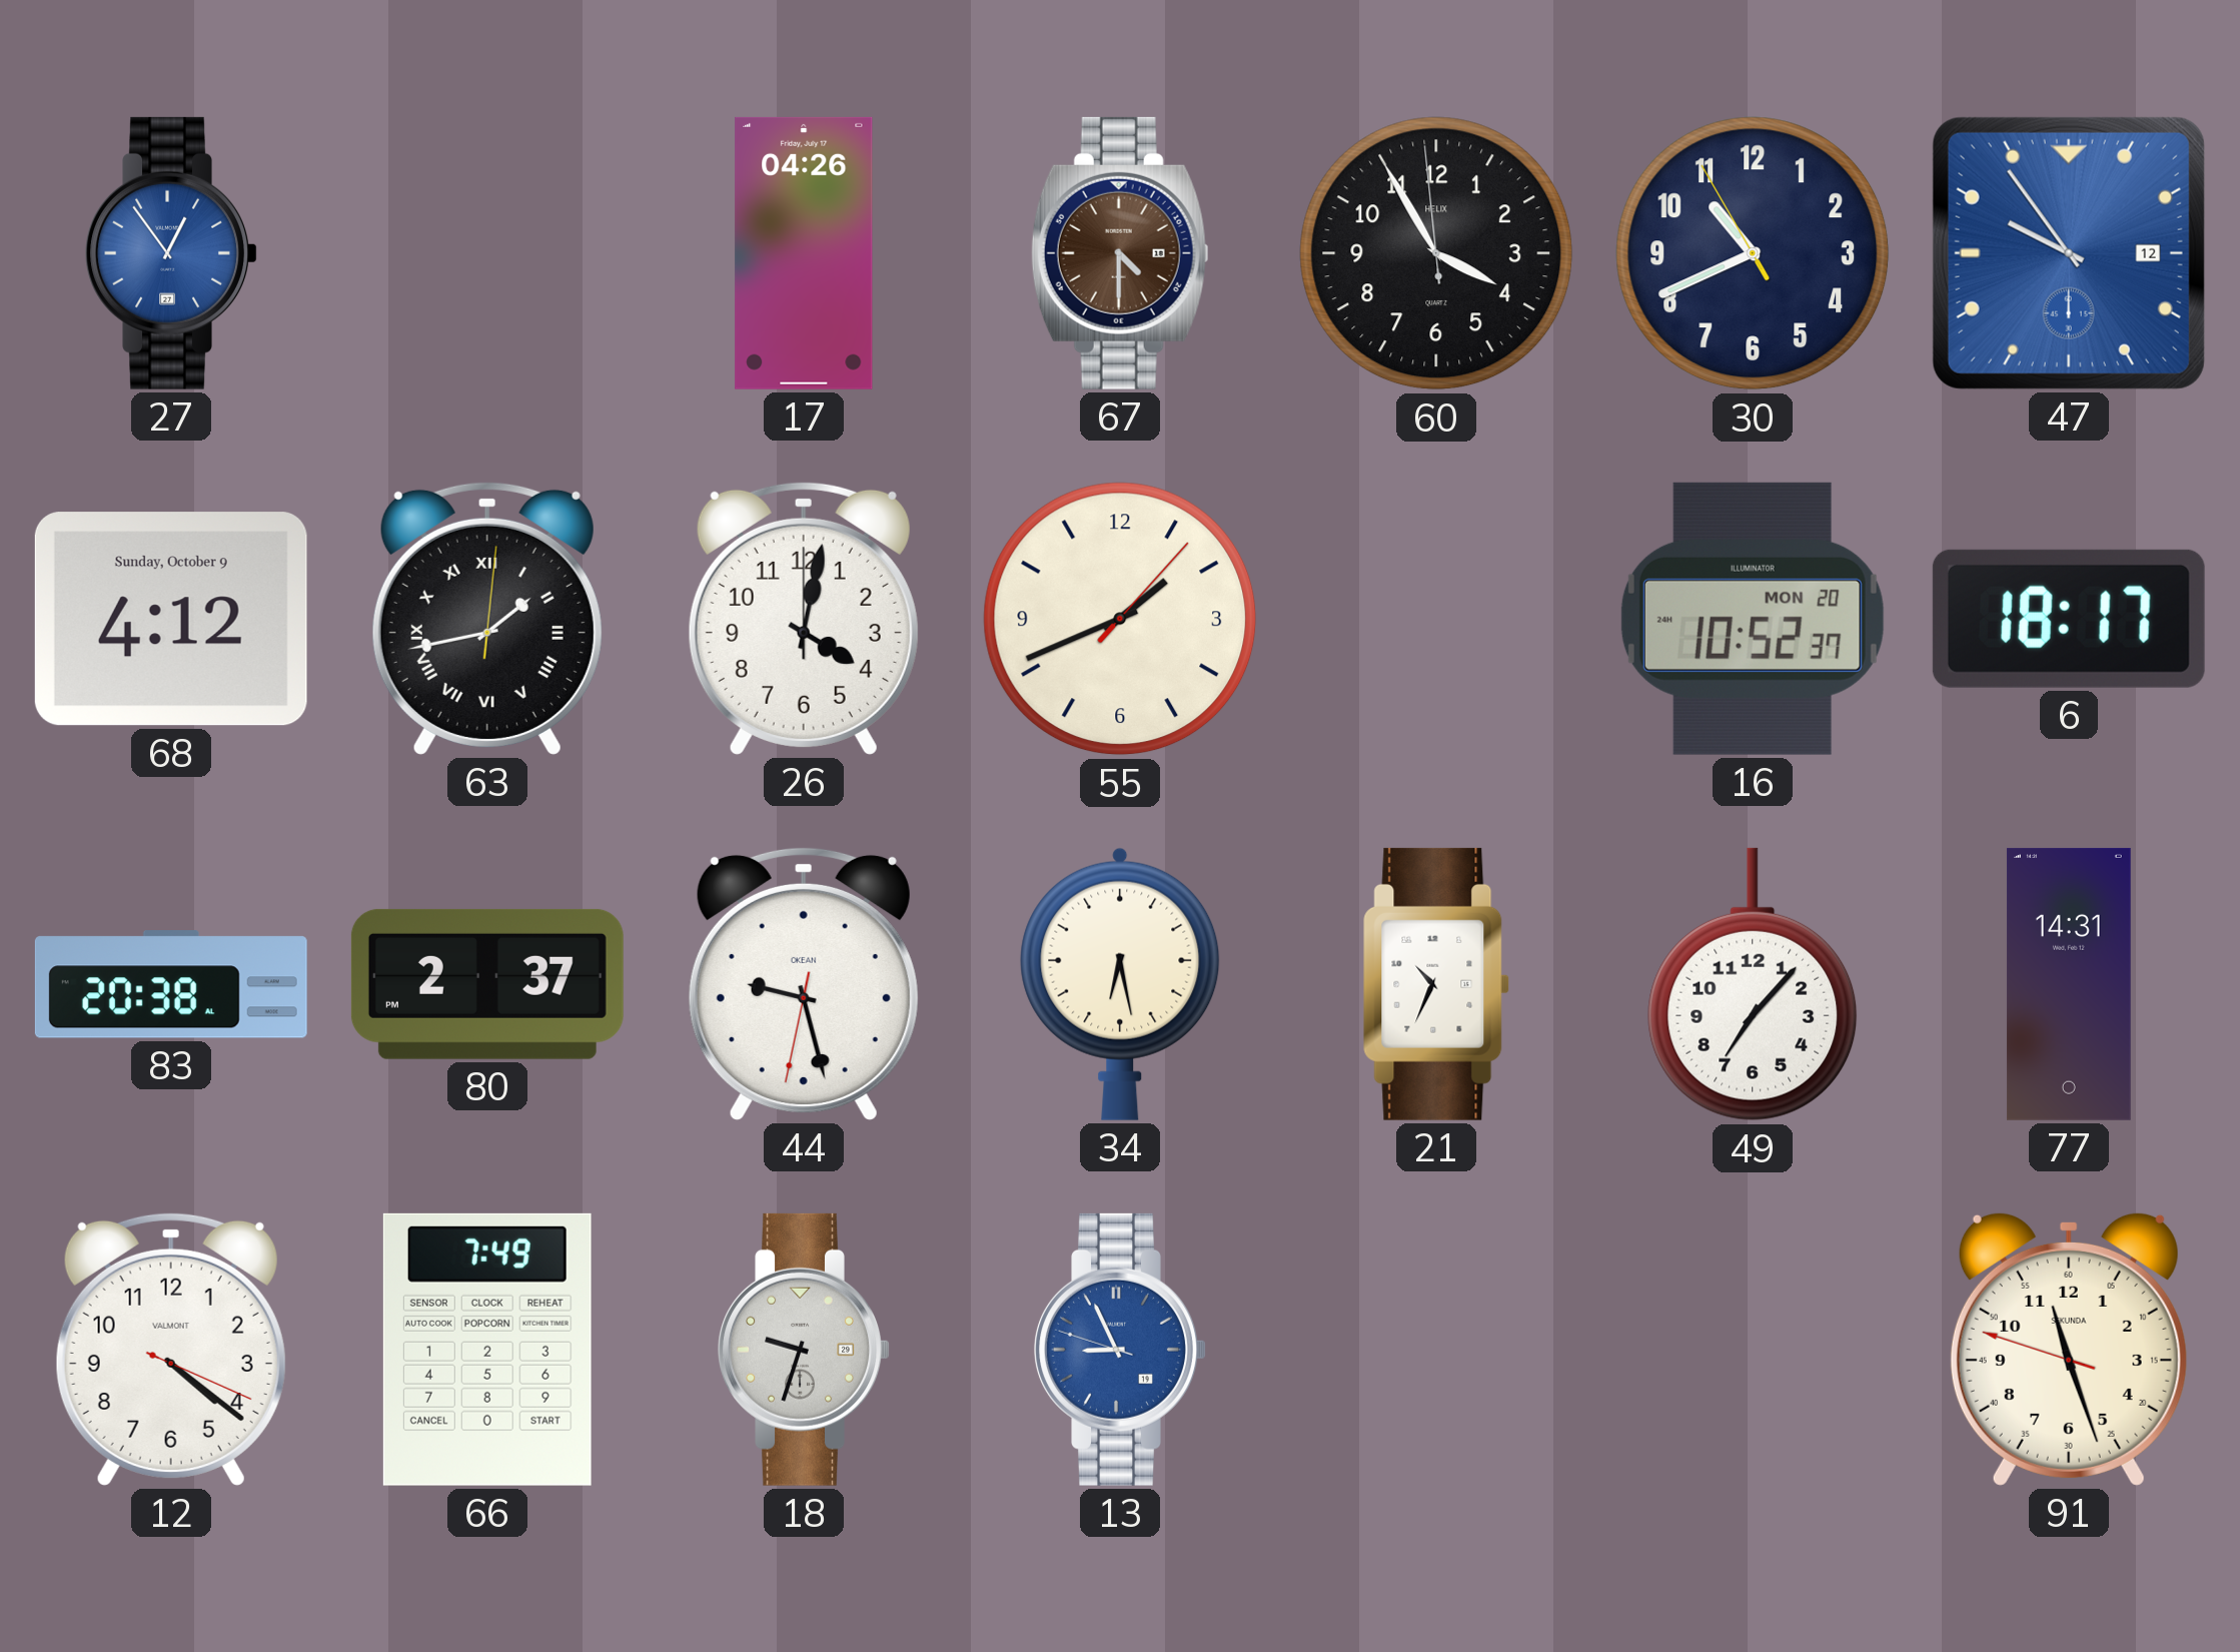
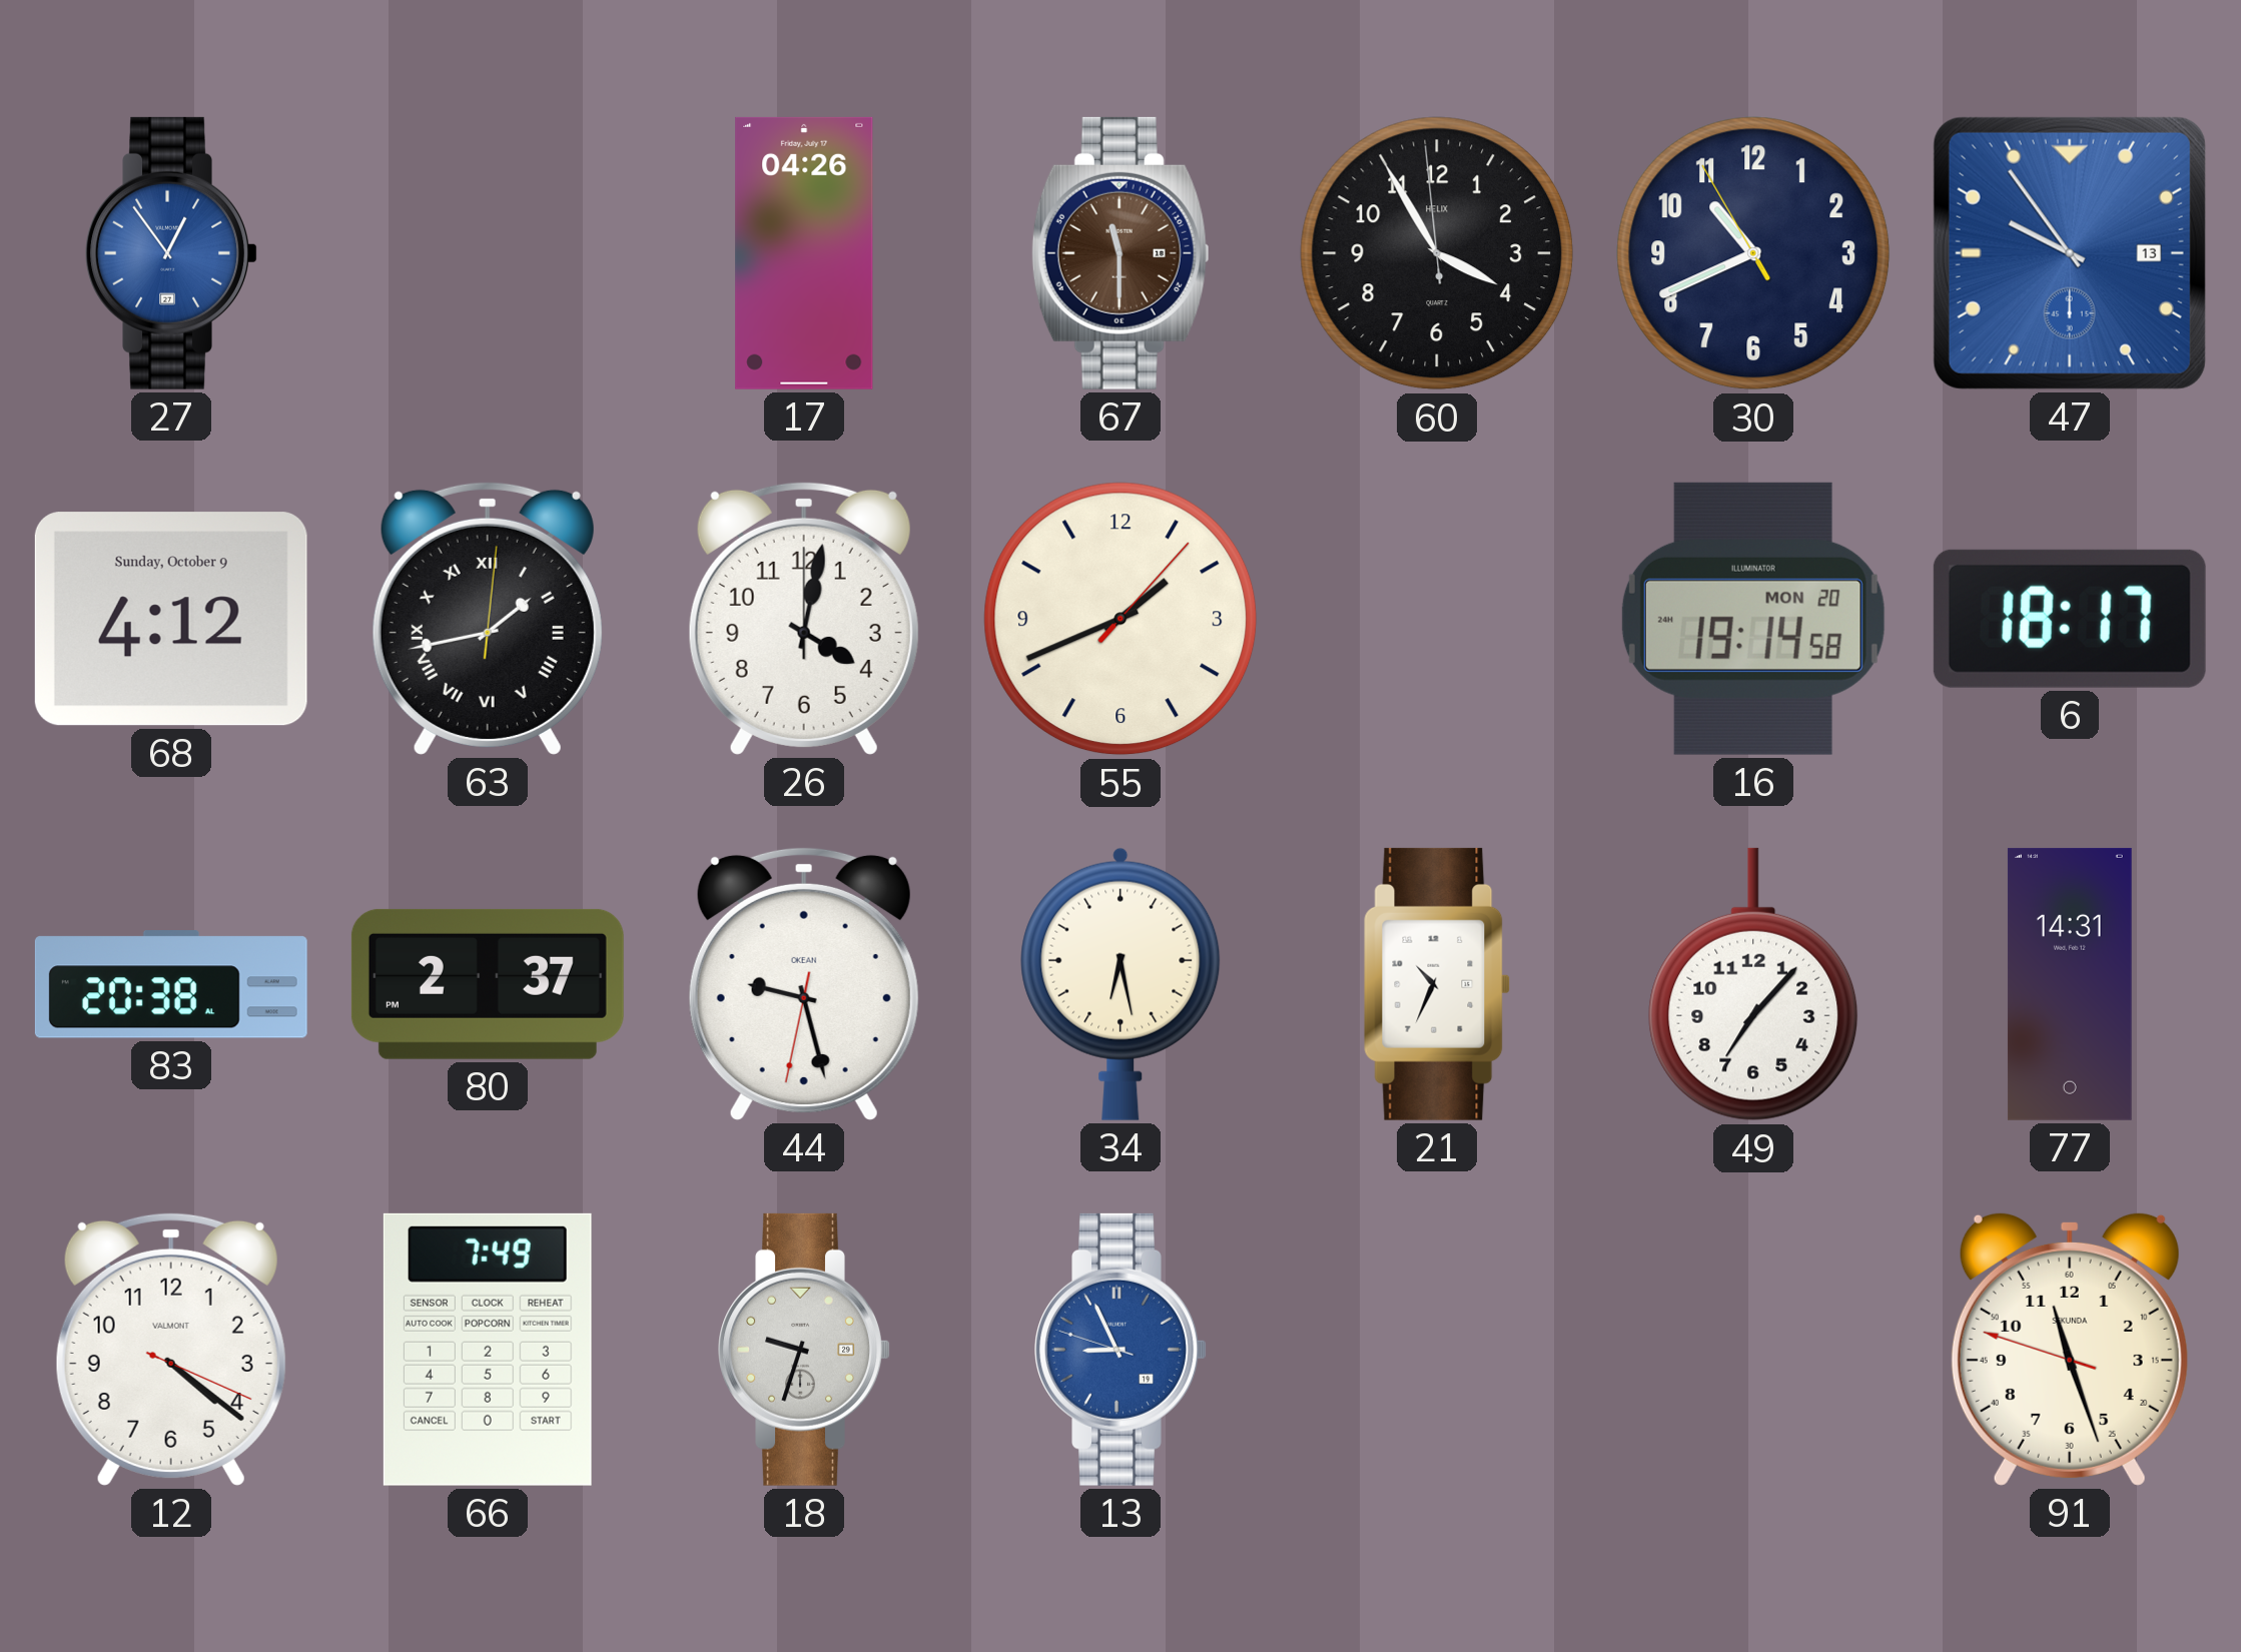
67: 4:30 -> 11:30
47 date: 12 -> 13
16: 10:52 -> 19:14
